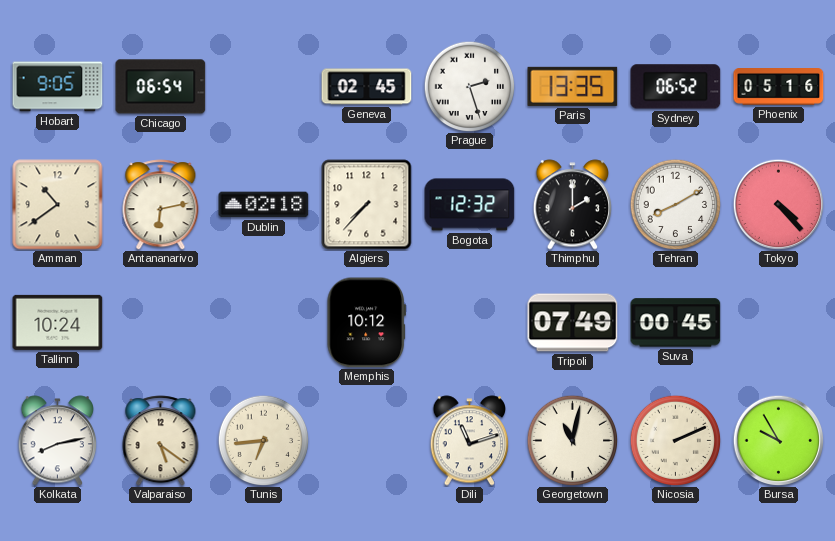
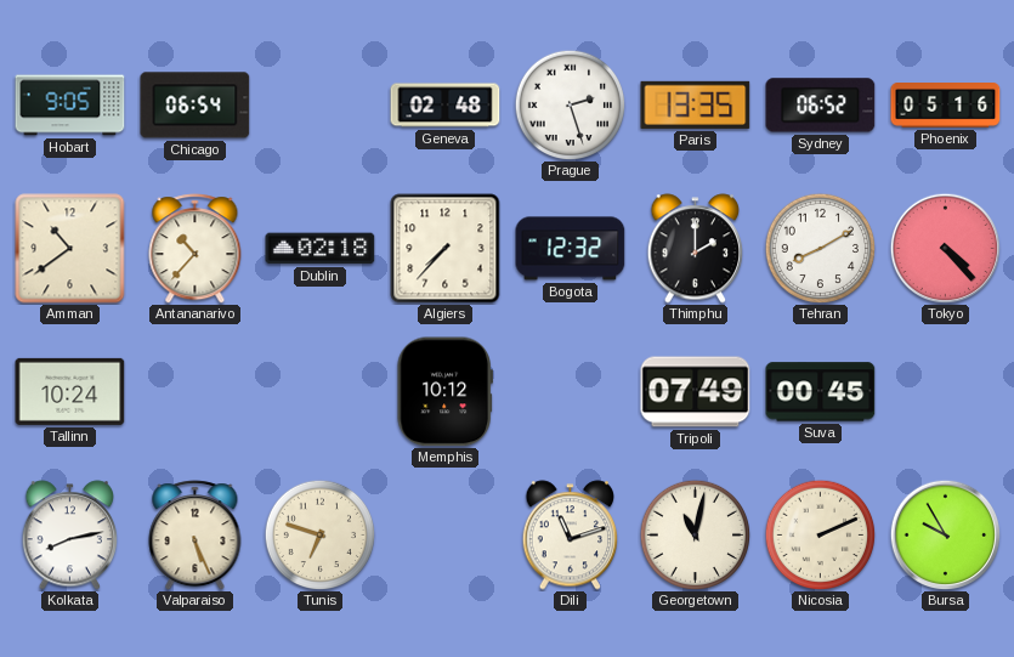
Geneva: 02:45 -> 02:48
Antananarivo: 6:13 -> 10:37
Valparaiso: 5:21 -> 5:26
Tunis: 6:44 -> 6:48
